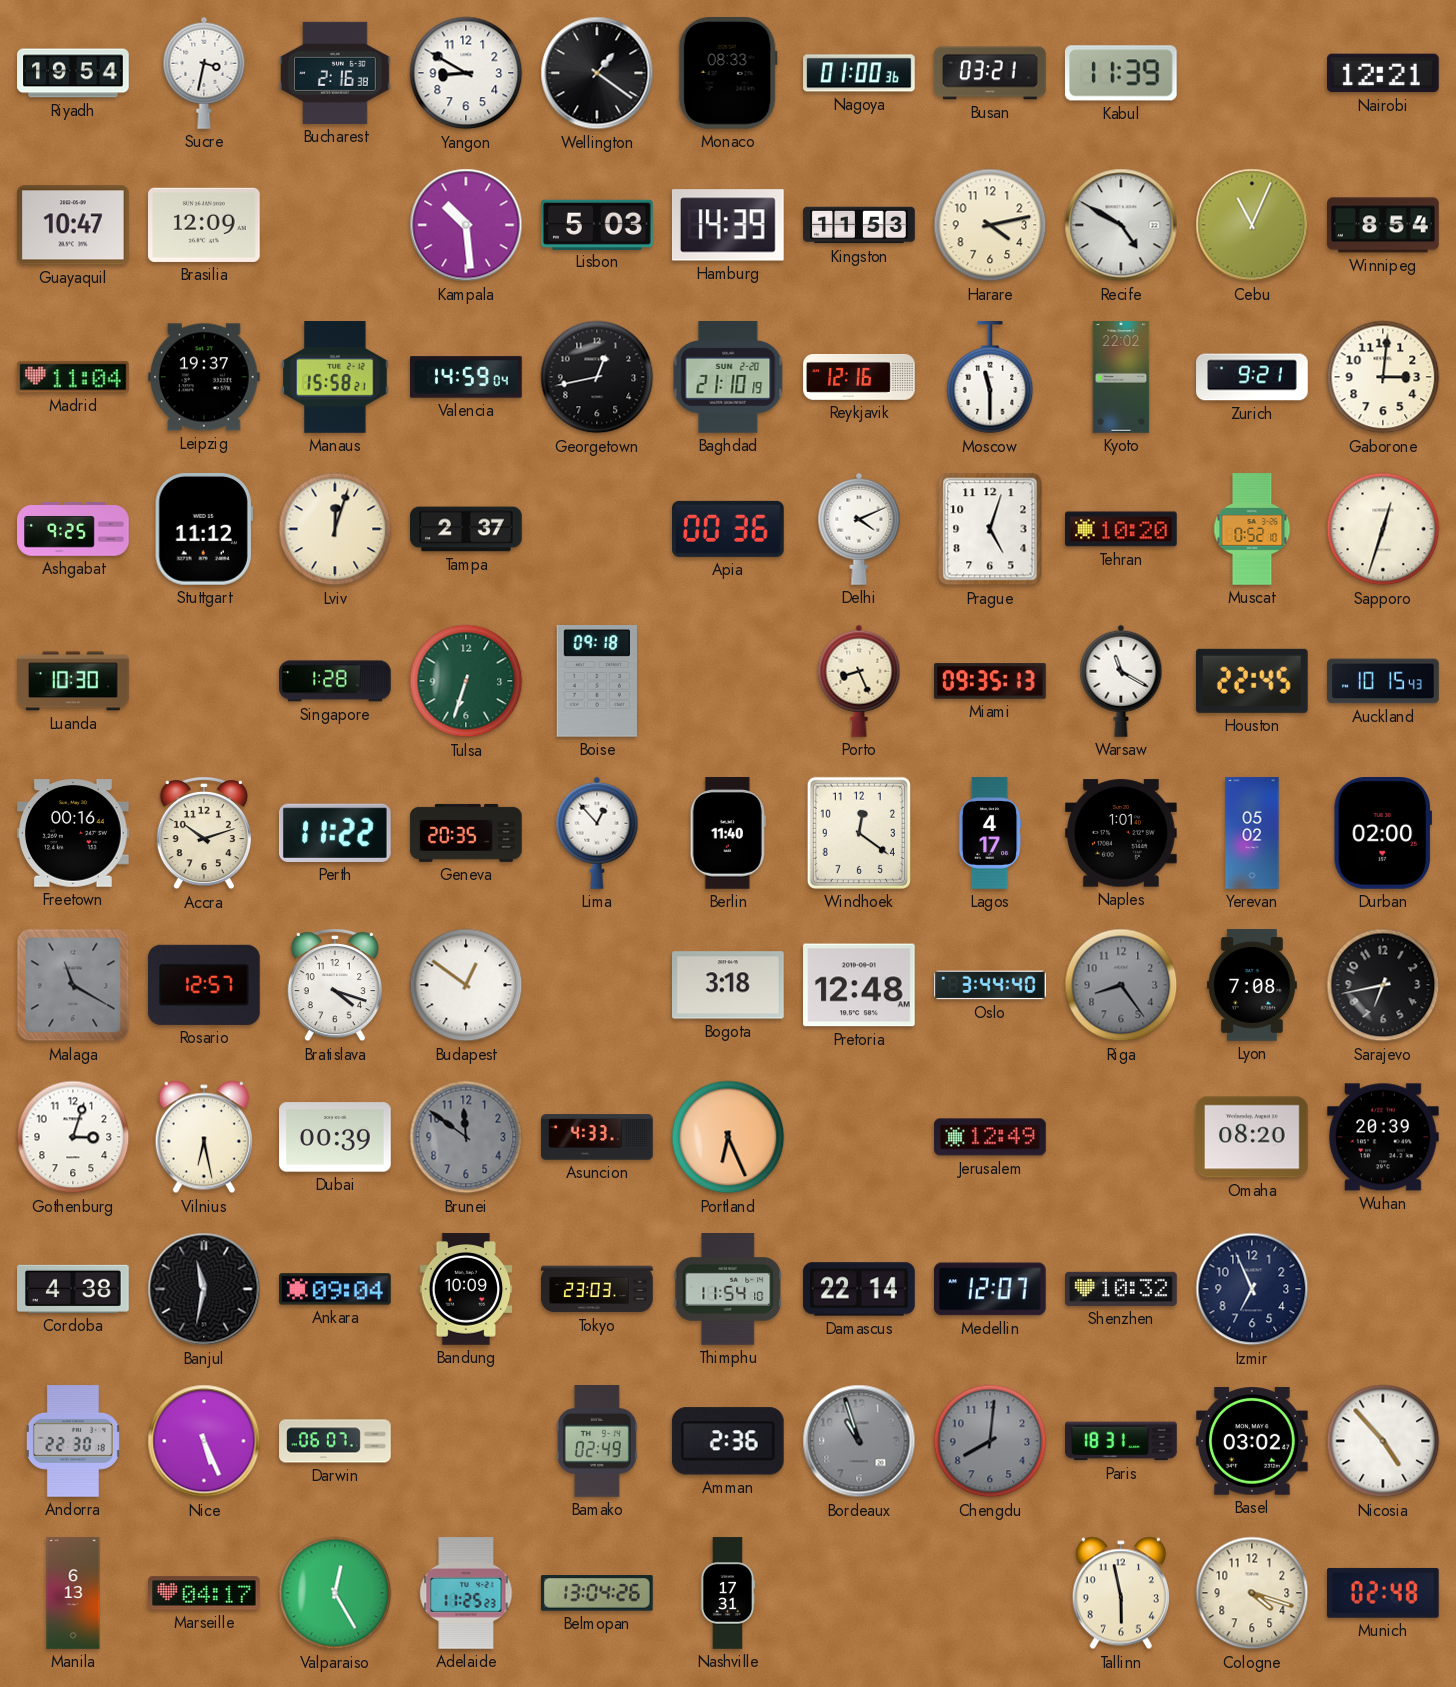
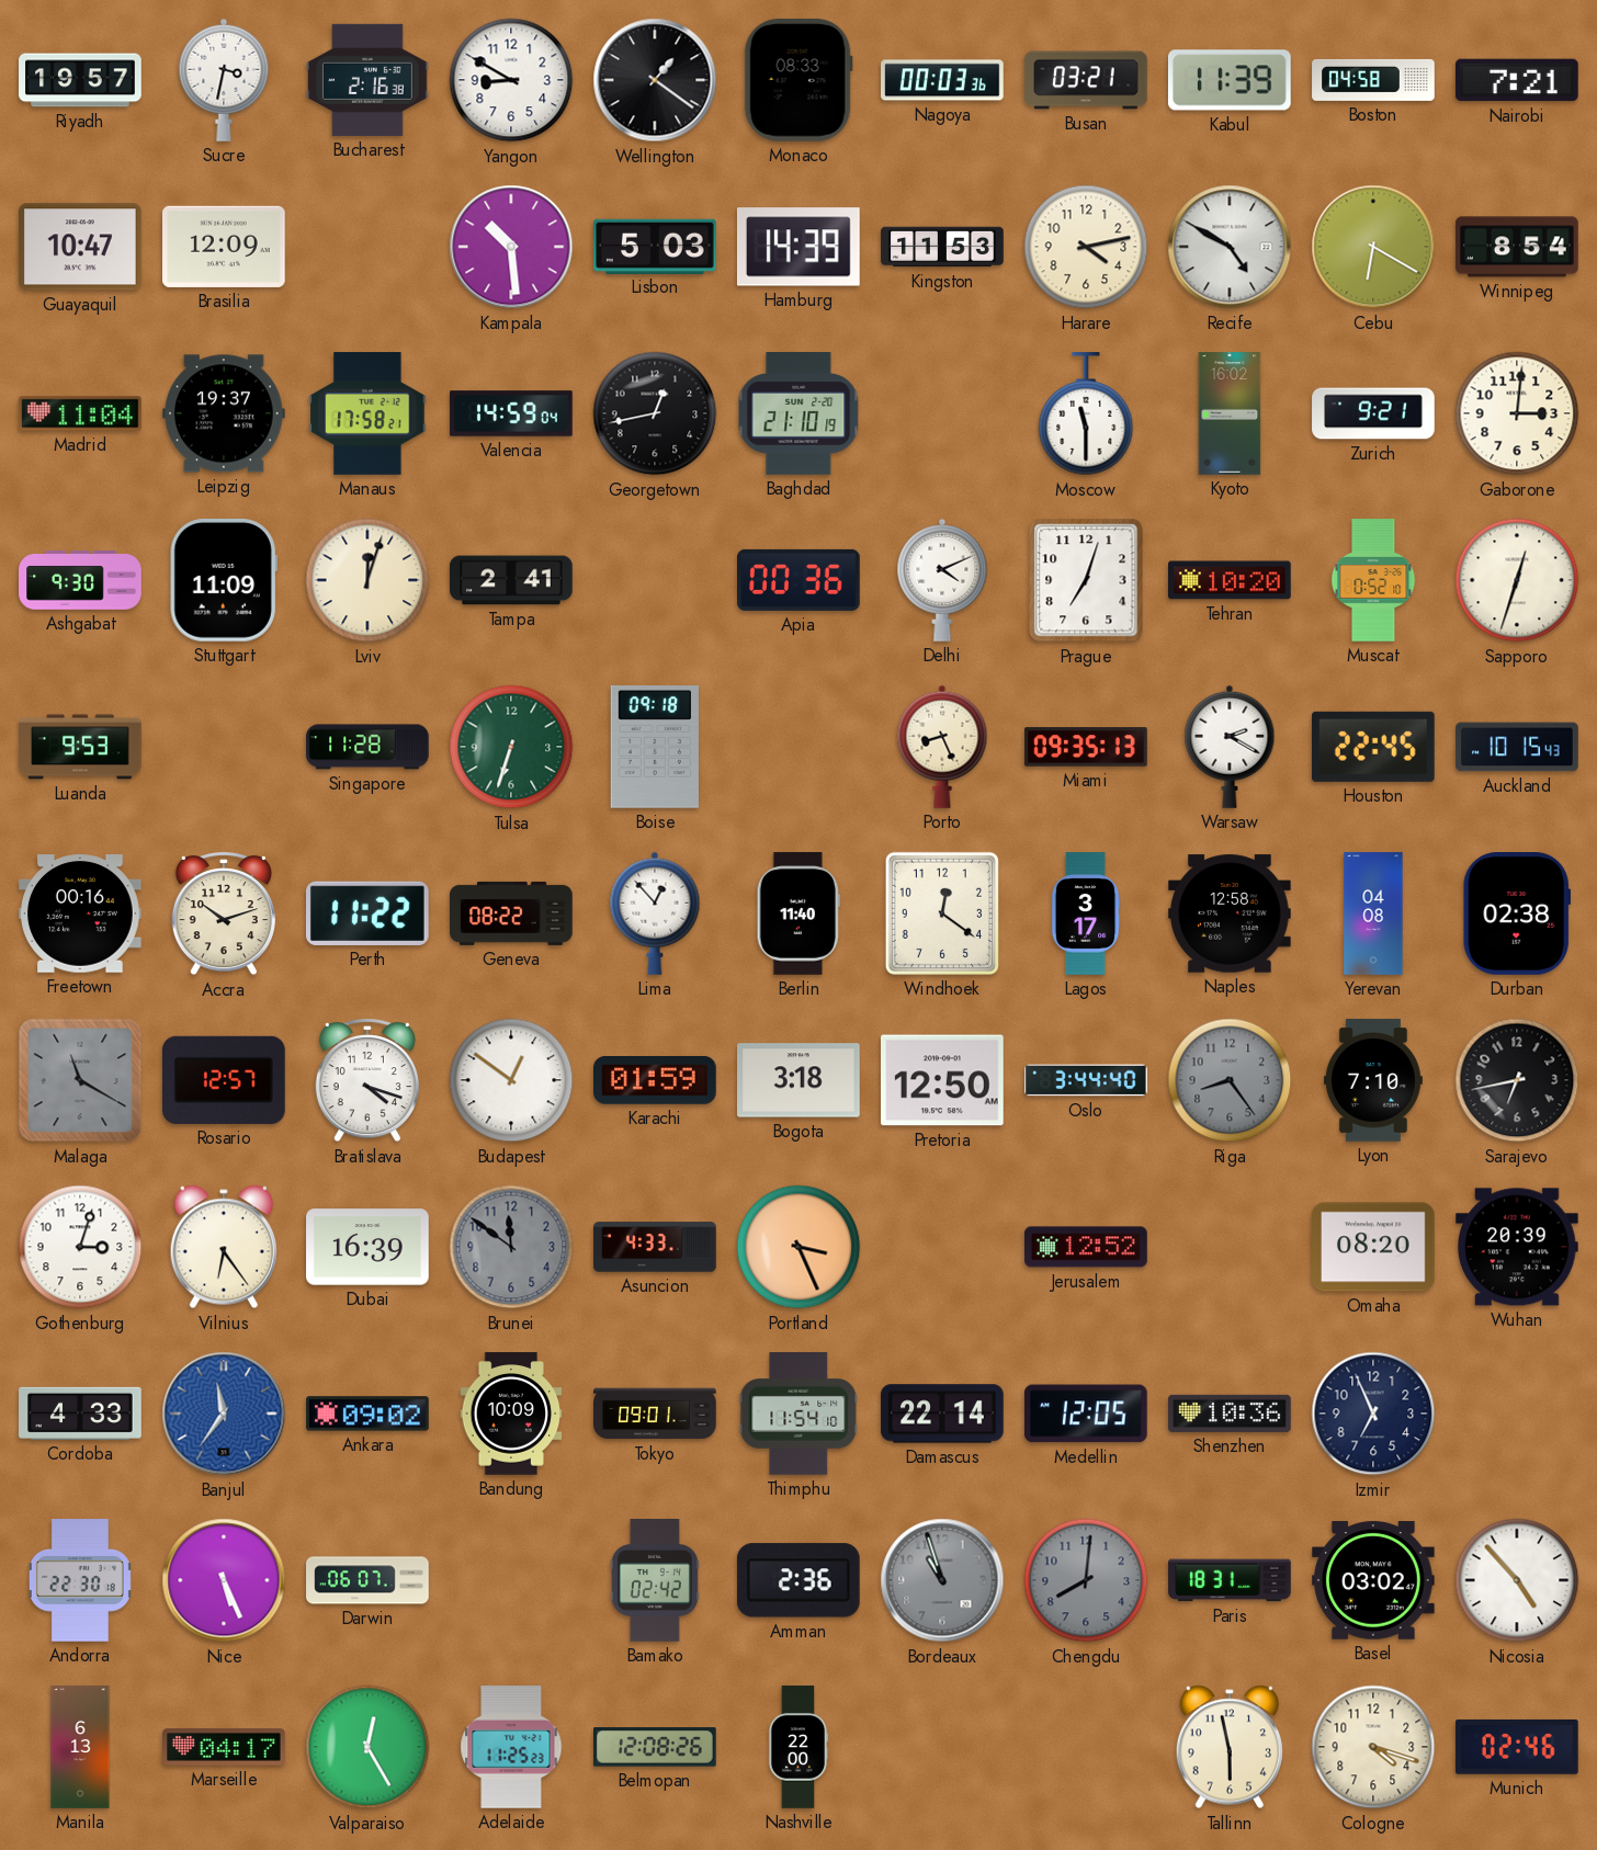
Riyadh: 19:54 -> 19:57
Nagoya: 01:00 -> 00:03
Boston: none -> 04:58
Nairobi: 12:21 -> 7:21
Cebu: 11:04 -> 6:20
Manaus: 15:58 -> 17:58
Reykjavik: 12:16 -> none
Kyoto: 22:02 -> 16:02
Ashgabat: 9:25 -> 9:30
Stuttgart: 11:12 -> 11:09
Tampa: 2:37 -> 2:41
Prague: 5:03 -> 7:03
Luanda: 10:30 -> 9:53
Singapore: 1:28 -> 11:28
Warsaw: 11:20 -> 2:20
Geneva: 20:35 -> 08:22
Lagos: 4:17 -> 3:17
Naples: 1:01 -> 12:58
Yerevan: 05:02 -> 04:08
Durban: 02:00 -> 02:38
Karachi: none -> 01:59
Pretoria: 12:48 -> 12:50
Lyon: 7:08 -> 7:10
Vilnius: 6:28 -> 6:24
Dubai: 00:39 -> 16:39
Portland: 6:26 -> 3:26
Jerusalem: 12:49 -> 12:52
Cordoba: 4:38 -> 4:33
Banjul: 11:32 -> 11:36
Banjul dial: black -> blue
Ankara: 09:04 -> 09:02
Tokyo: 23:03 -> 09:01
Medellin: 12:07 -> 12:05
Shenzhen: 10:32 -> 10:36
Bamako: 02:49 -> 02:42
Belmopan: 13:04 -> 12:08
Nashville: 17:31 -> 22:00
Munich: 02:48 -> 02:46
